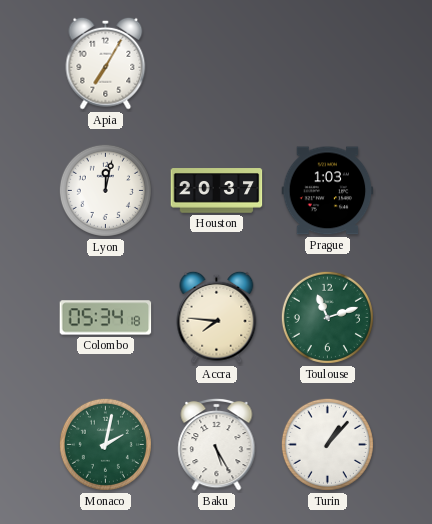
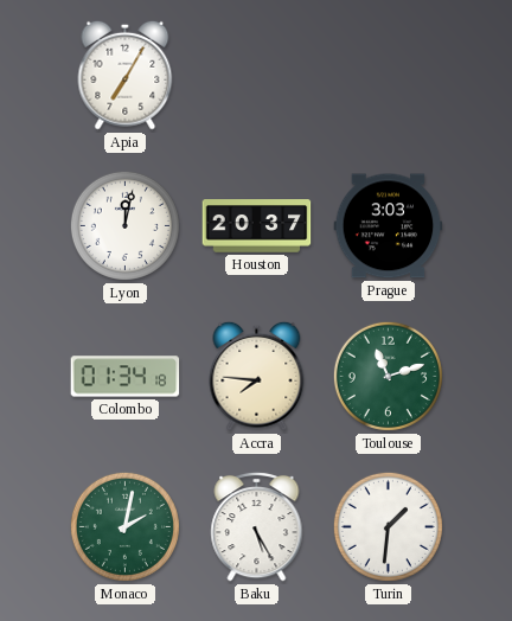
Prague: 1:03 -> 3:03
Colombo: 05:34 -> 01:34
Turin: 1:07 -> 1:31
